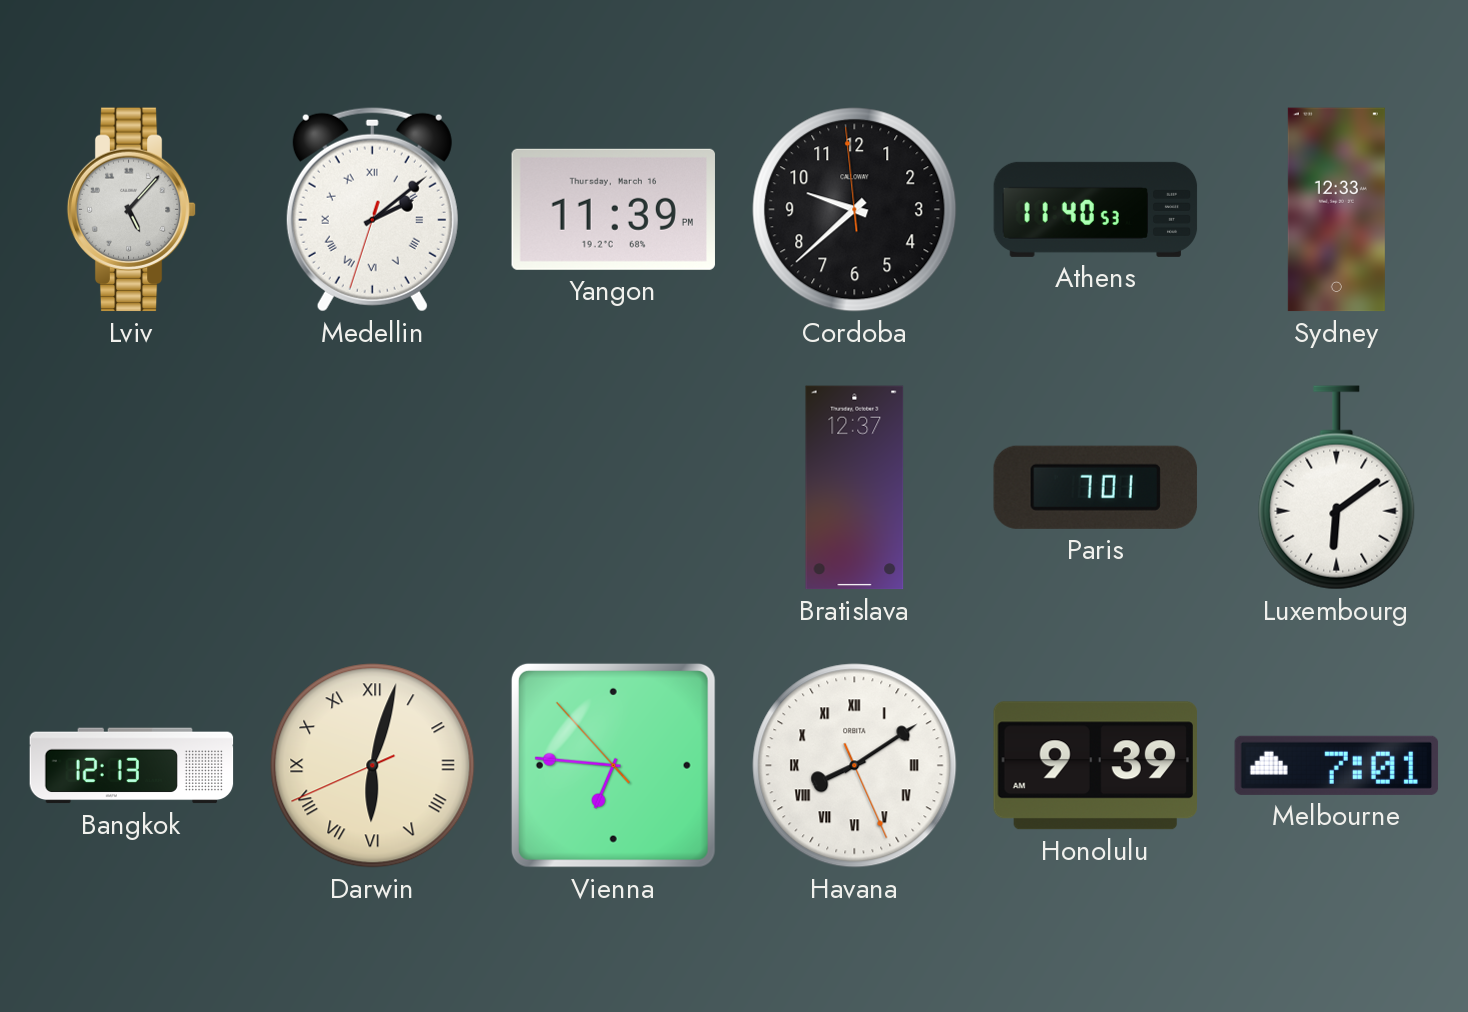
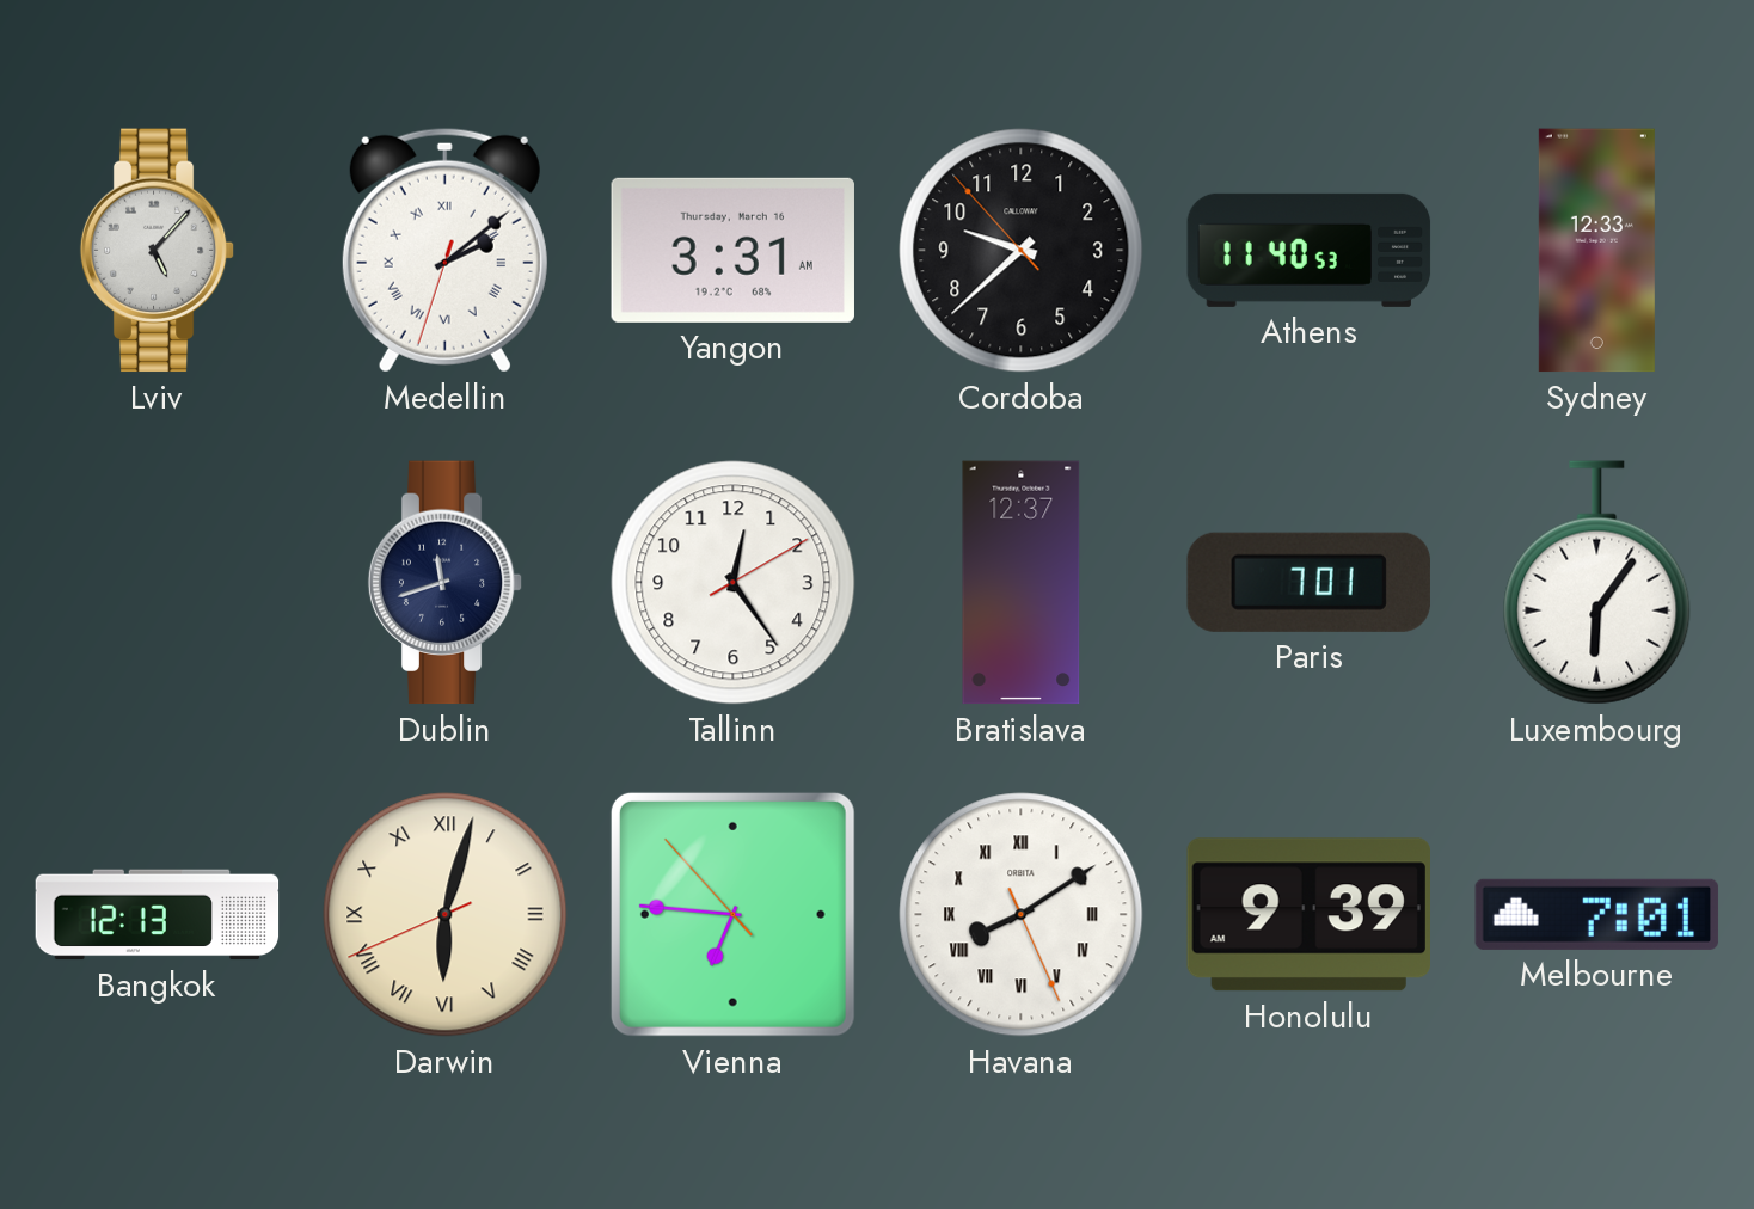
Yangon: 11:39 -> 3:31
Cordoba: 9:37:59 -> 9:37:53
Dublin: none -> 11:42
Tallinn: none -> 12:24
Luxembourg: 6:09 -> 6:06
